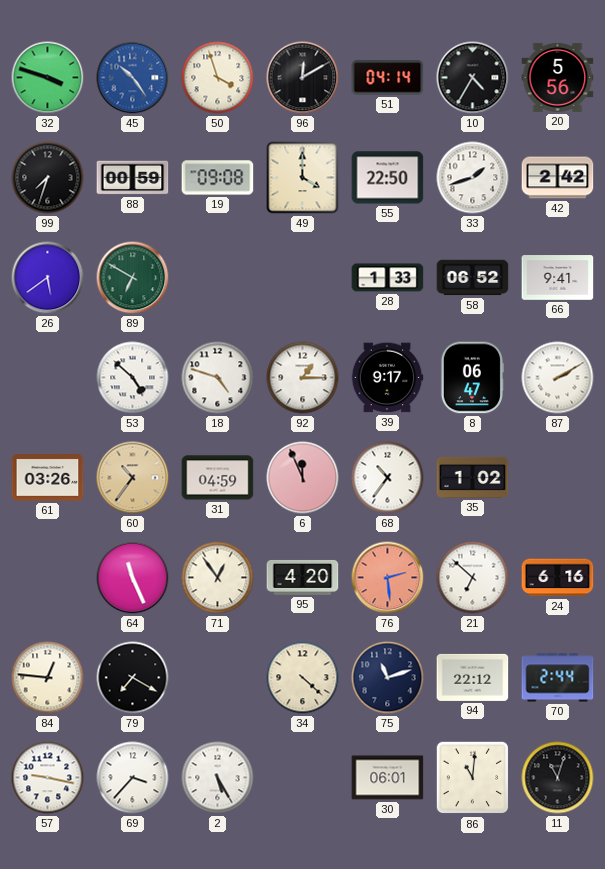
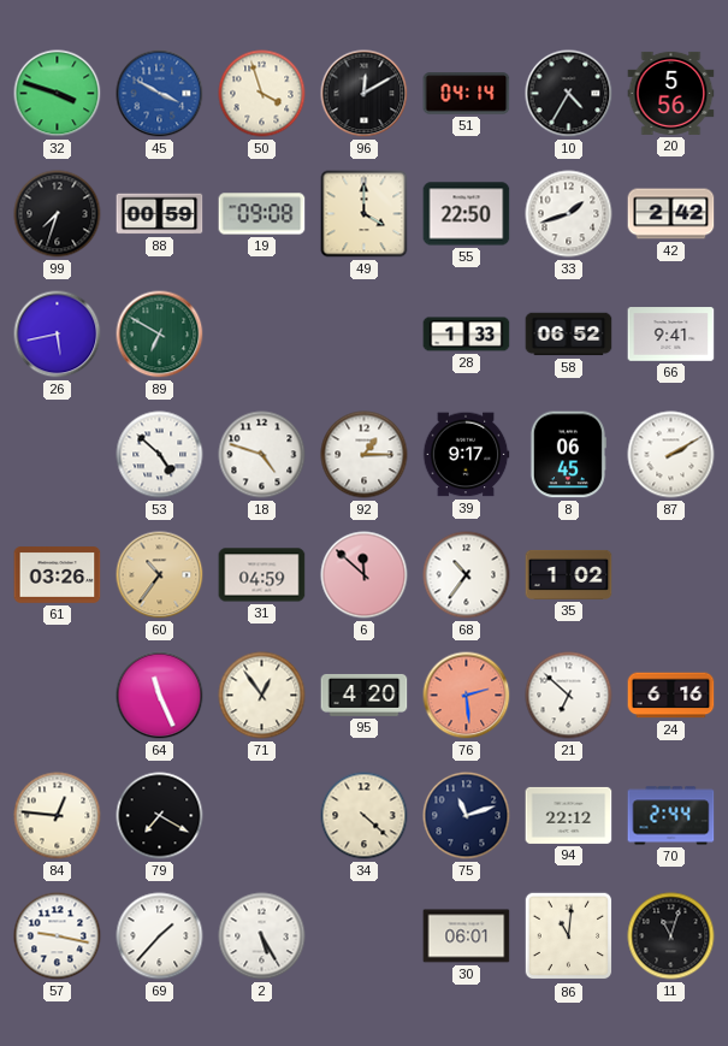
45: 10:24 -> 3:50
26: 5:39 -> 5:43
8: 06:47 -> 06:45
6: 11:56 -> 11:52
69: 3:37 -> 1:37
